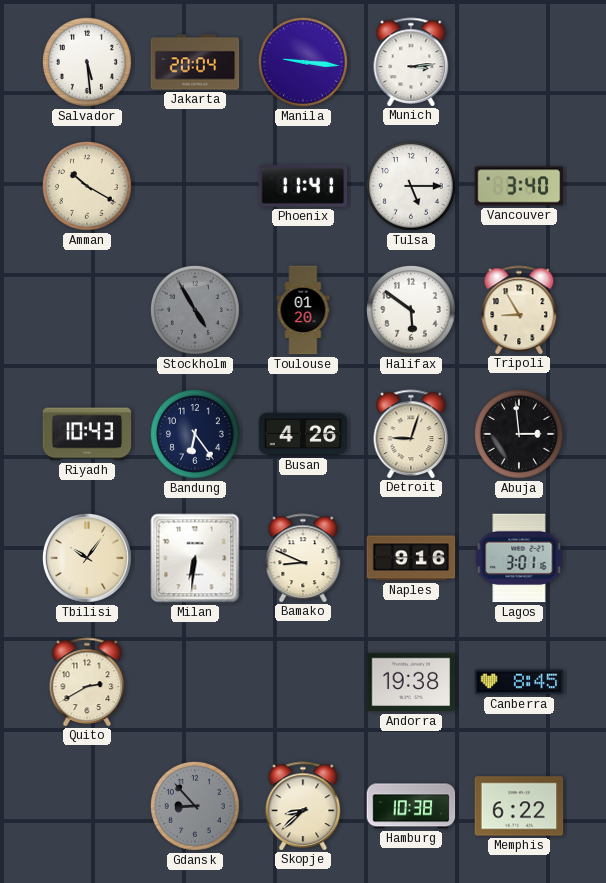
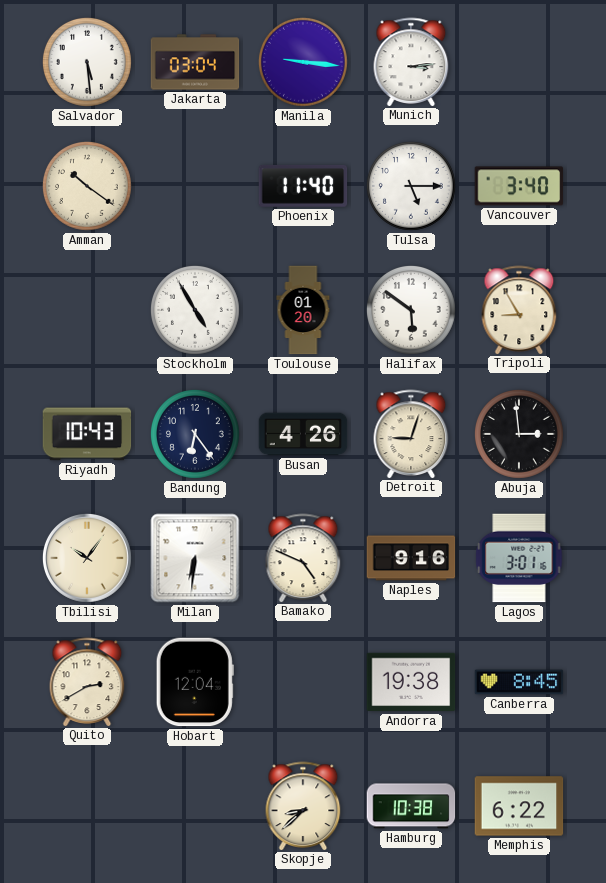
Jakarta: 20:04 -> 03:04
Amman: 10:20 -> 10:21
Phoenix: 11:41 -> 11:40
Stockholm dial: grey -> white
Bamako: 8:49 -> 4:49
Hobart: none -> 12:04
Gdansk: 8:53 -> none
